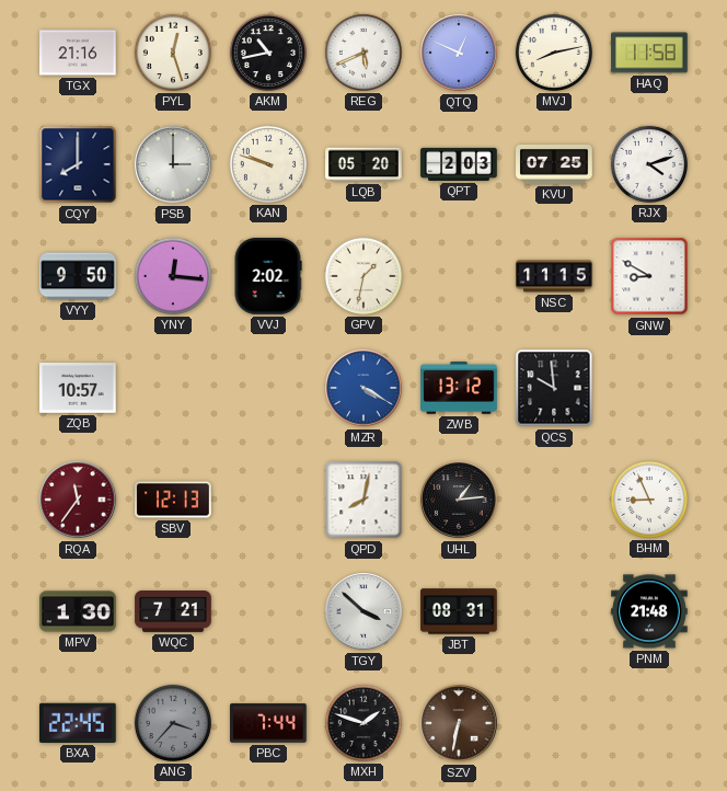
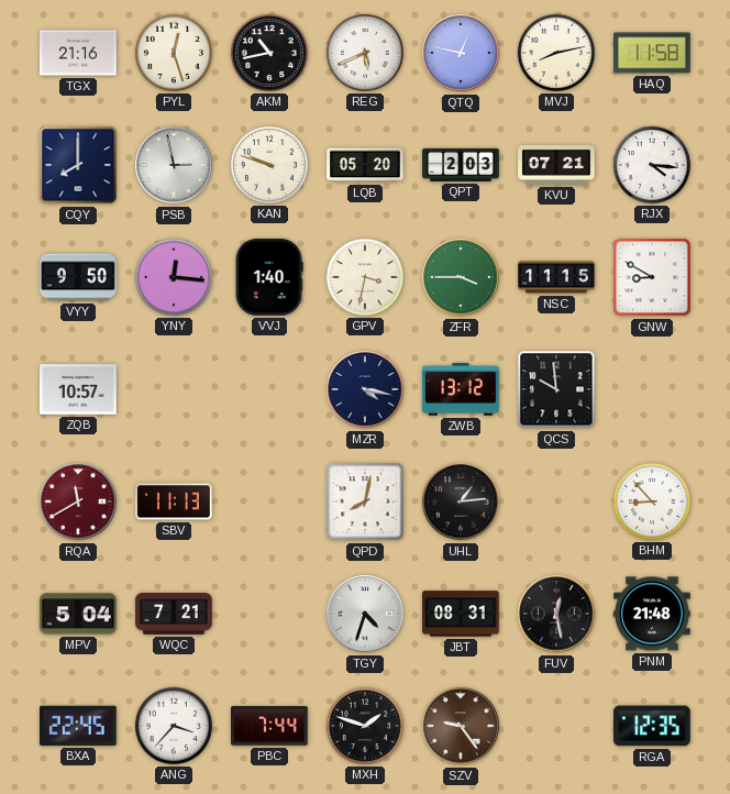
QTQ: 12:49 -> 12:47
PSB: 3:00 -> 2:58
KVU: 07:25 -> 07:21
RJX: 4:12 -> 4:16
VVJ: 2:02 -> 1:40
GPV: 1:32 -> 3:32
ZFR: none -> 3:45
MZR: 4:20 -> 4:17
MZR dial: blue -> navy
RQA: 11:36 -> 11:40
SBV: 12:13 -> 11:13
BHM: 8:56 -> 8:53
MPV: 1:30 -> 5:04
TGY: 3:52 -> 4:33
FUV: none -> 12:28
ANG dial: grey -> white
SZV: 6:32 -> 9:24
RGA: none -> 12:35
